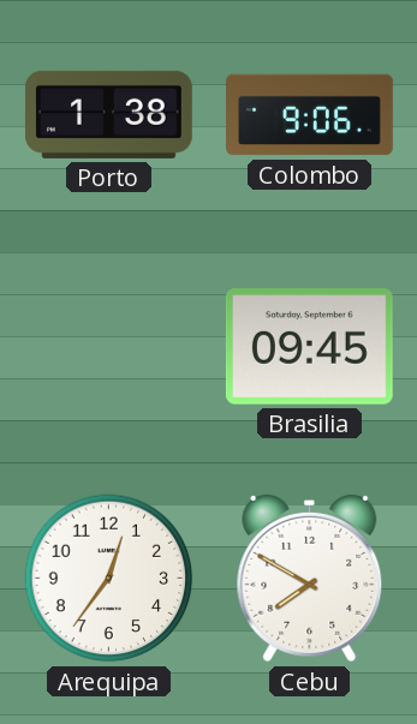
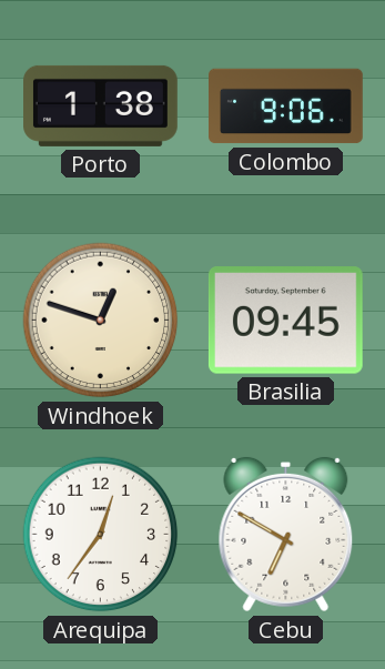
Windhoek: none -> 12:48
Cebu: 7:50 -> 6:50
